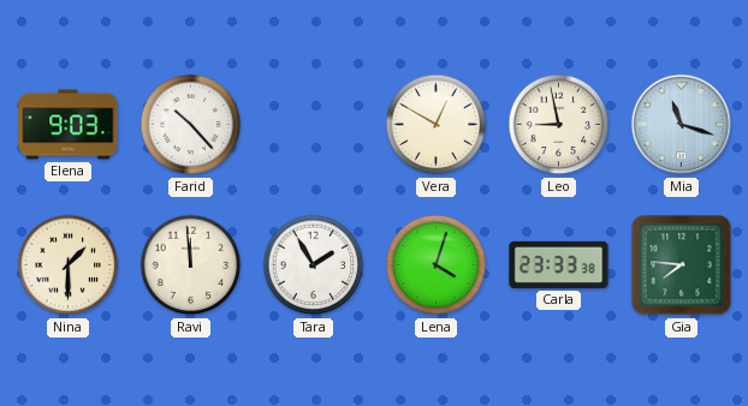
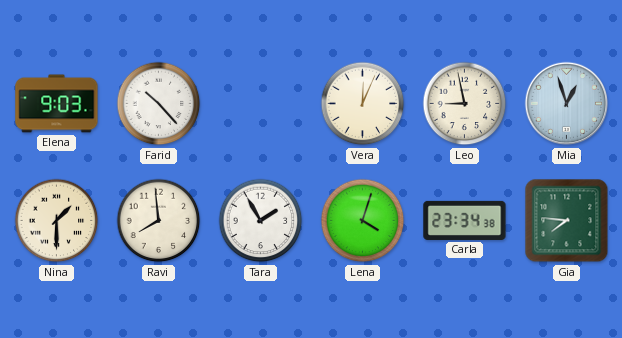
Vera: 12:50 -> 12:04
Mia: 11:18 -> 12:57
Ravi: 11:59 -> 7:59
Carla: 23:33 -> 23:34
